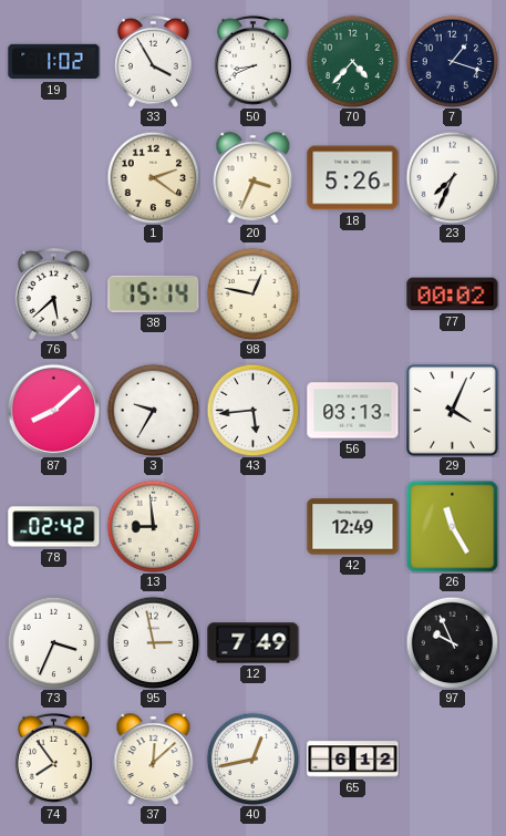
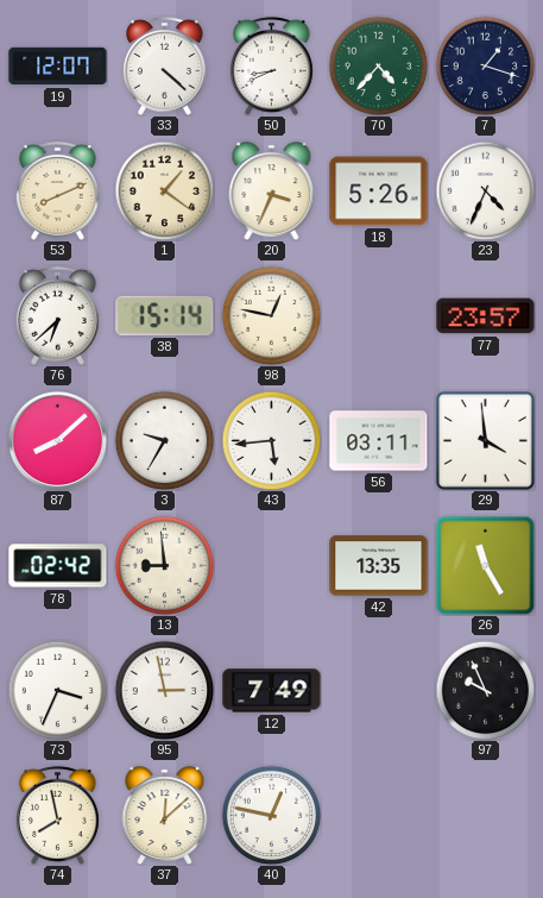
19: 1:02 -> 12:07
33: 3:55 -> 4:22
53: none -> 8:11
1: 2:21 -> 1:21
23: 7:34 -> 4:34
76: 5:38 -> 6:38
77: 00:02 -> 23:57
56: 03:13 -> 03:11
29: 4:04 -> 3:59
42: 12:49 -> 13:35
74: 7:54 -> 7:58
40: 12:43 -> 12:47
65: 6:12 -> none
